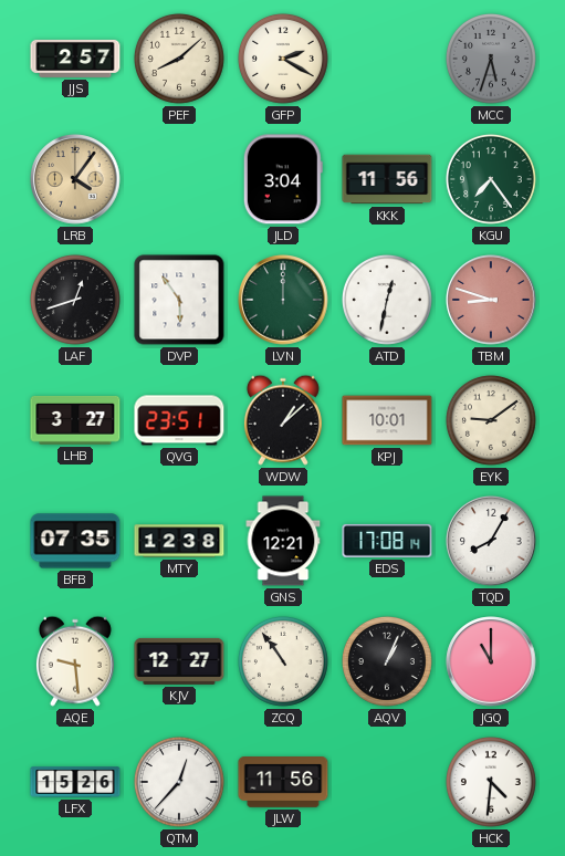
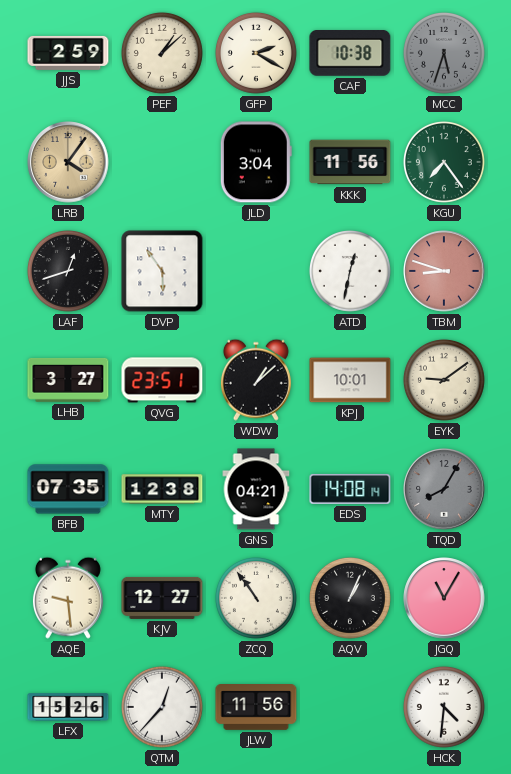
JJS: 2:57 -> 2:59
PEF: 8:08 -> 1:08
CAF: none -> 10:38
LVN: 12:00 -> none
GNS: 12:21 -> 04:21
EDS: 17:08 -> 14:08
TQD dial: white -> grey
JGQ: 11:00 -> 11:05
